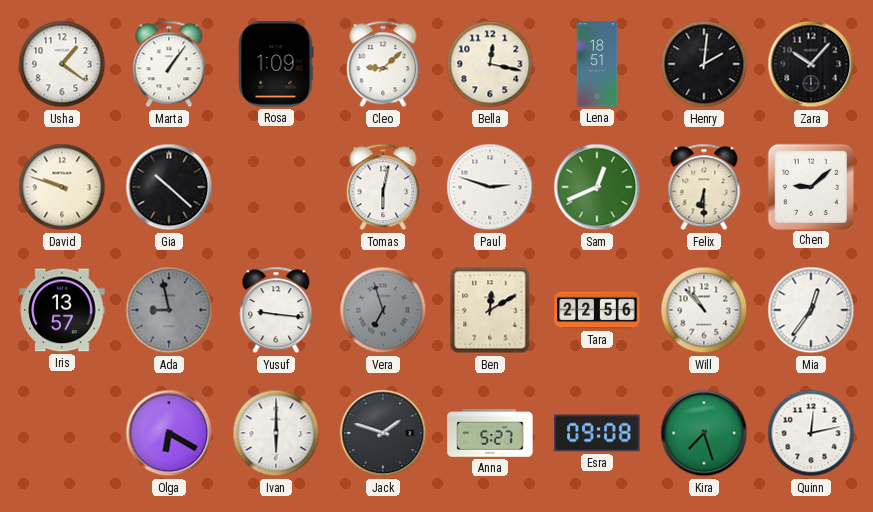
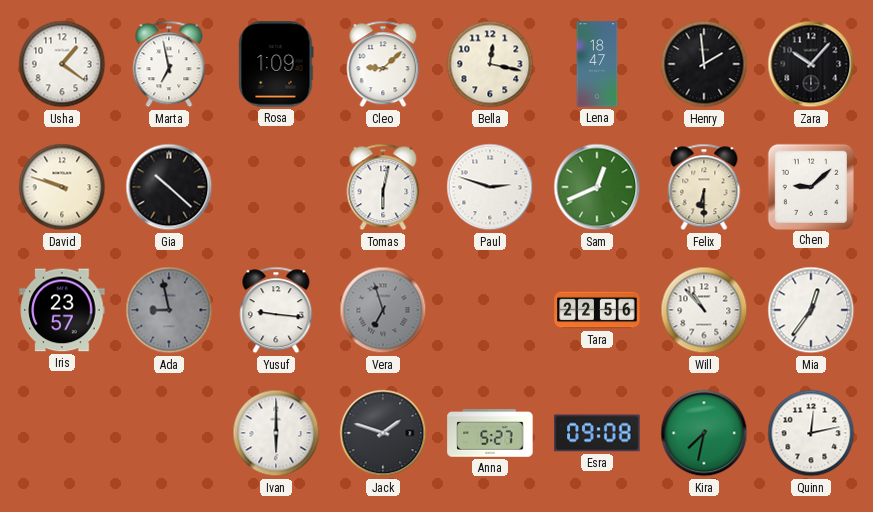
Marta: 1:06 -> 6:58
Lena: 18:51 -> 18:47
Henry: 2:01 -> 1:59
Iris: 13:57 -> 23:57
Ben: 12:10 -> none
Olga: 6:20 -> none
Kira: 7:27 -> 7:32
